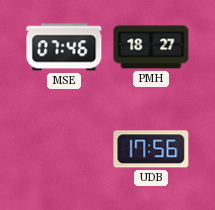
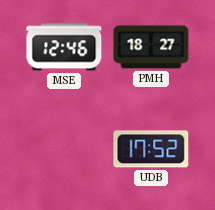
MSE: 07:46 -> 12:46
UDB: 17:56 -> 17:52
